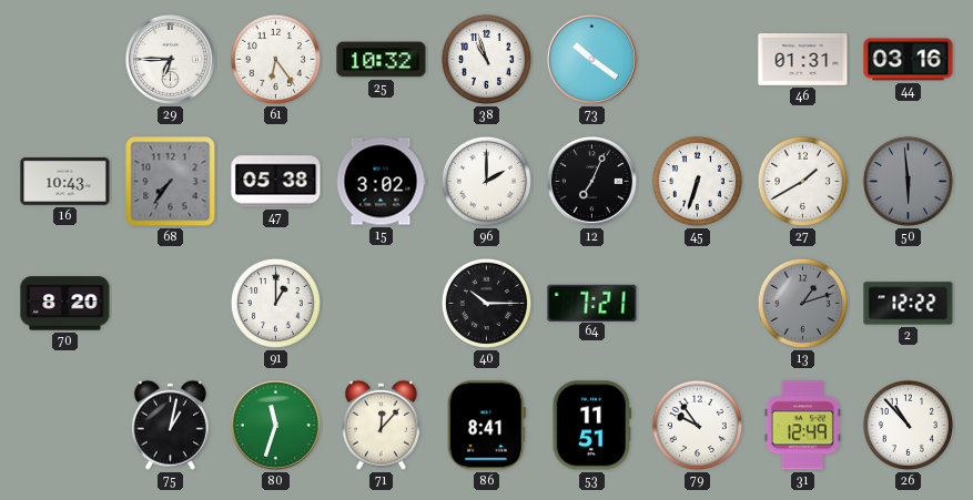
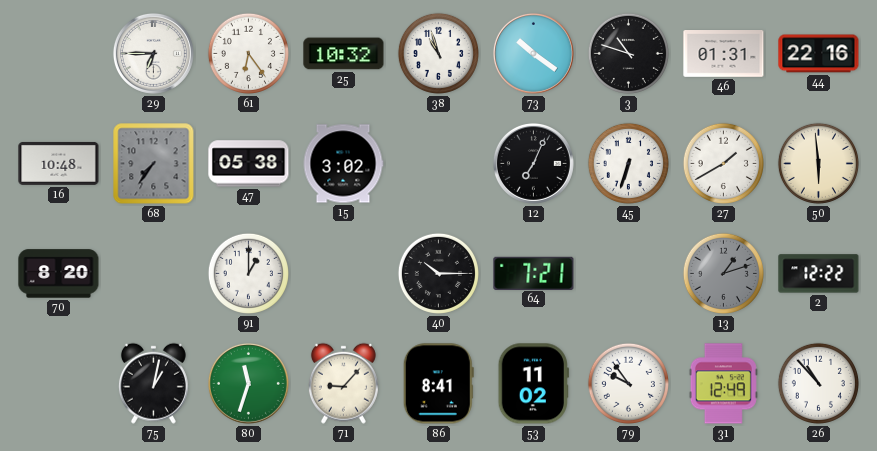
3: none -> 10:48
44: 03:16 -> 22:16
16: 10:43 -> 10:48
96: 2:00 -> none
50 dial: grey -> cream
71: 12:07 -> 9:07
53: 11:51 -> 11:02
